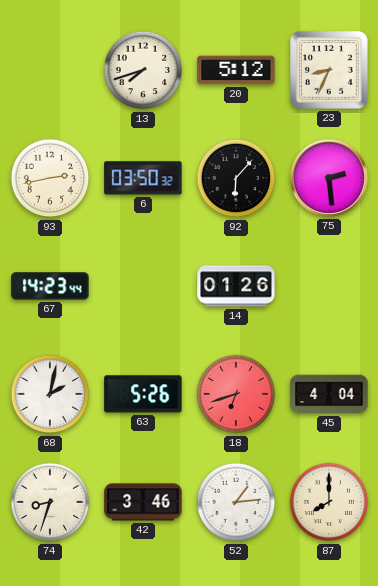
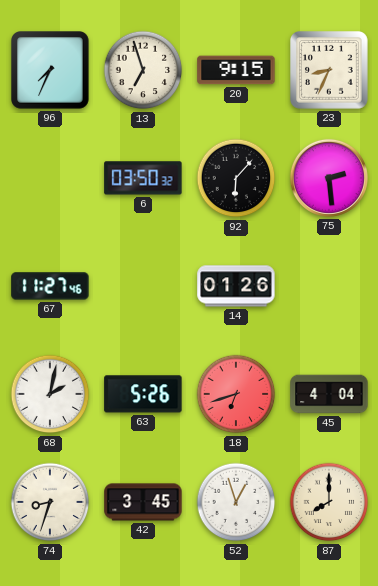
96: none -> 7:34
13: 7:42 -> 6:57
20: 5:12 -> 9:15
93: 2:43 -> none
67: 14:23 -> 11:27
42: 3:46 -> 3:45
52: 1:14 -> 12:57
